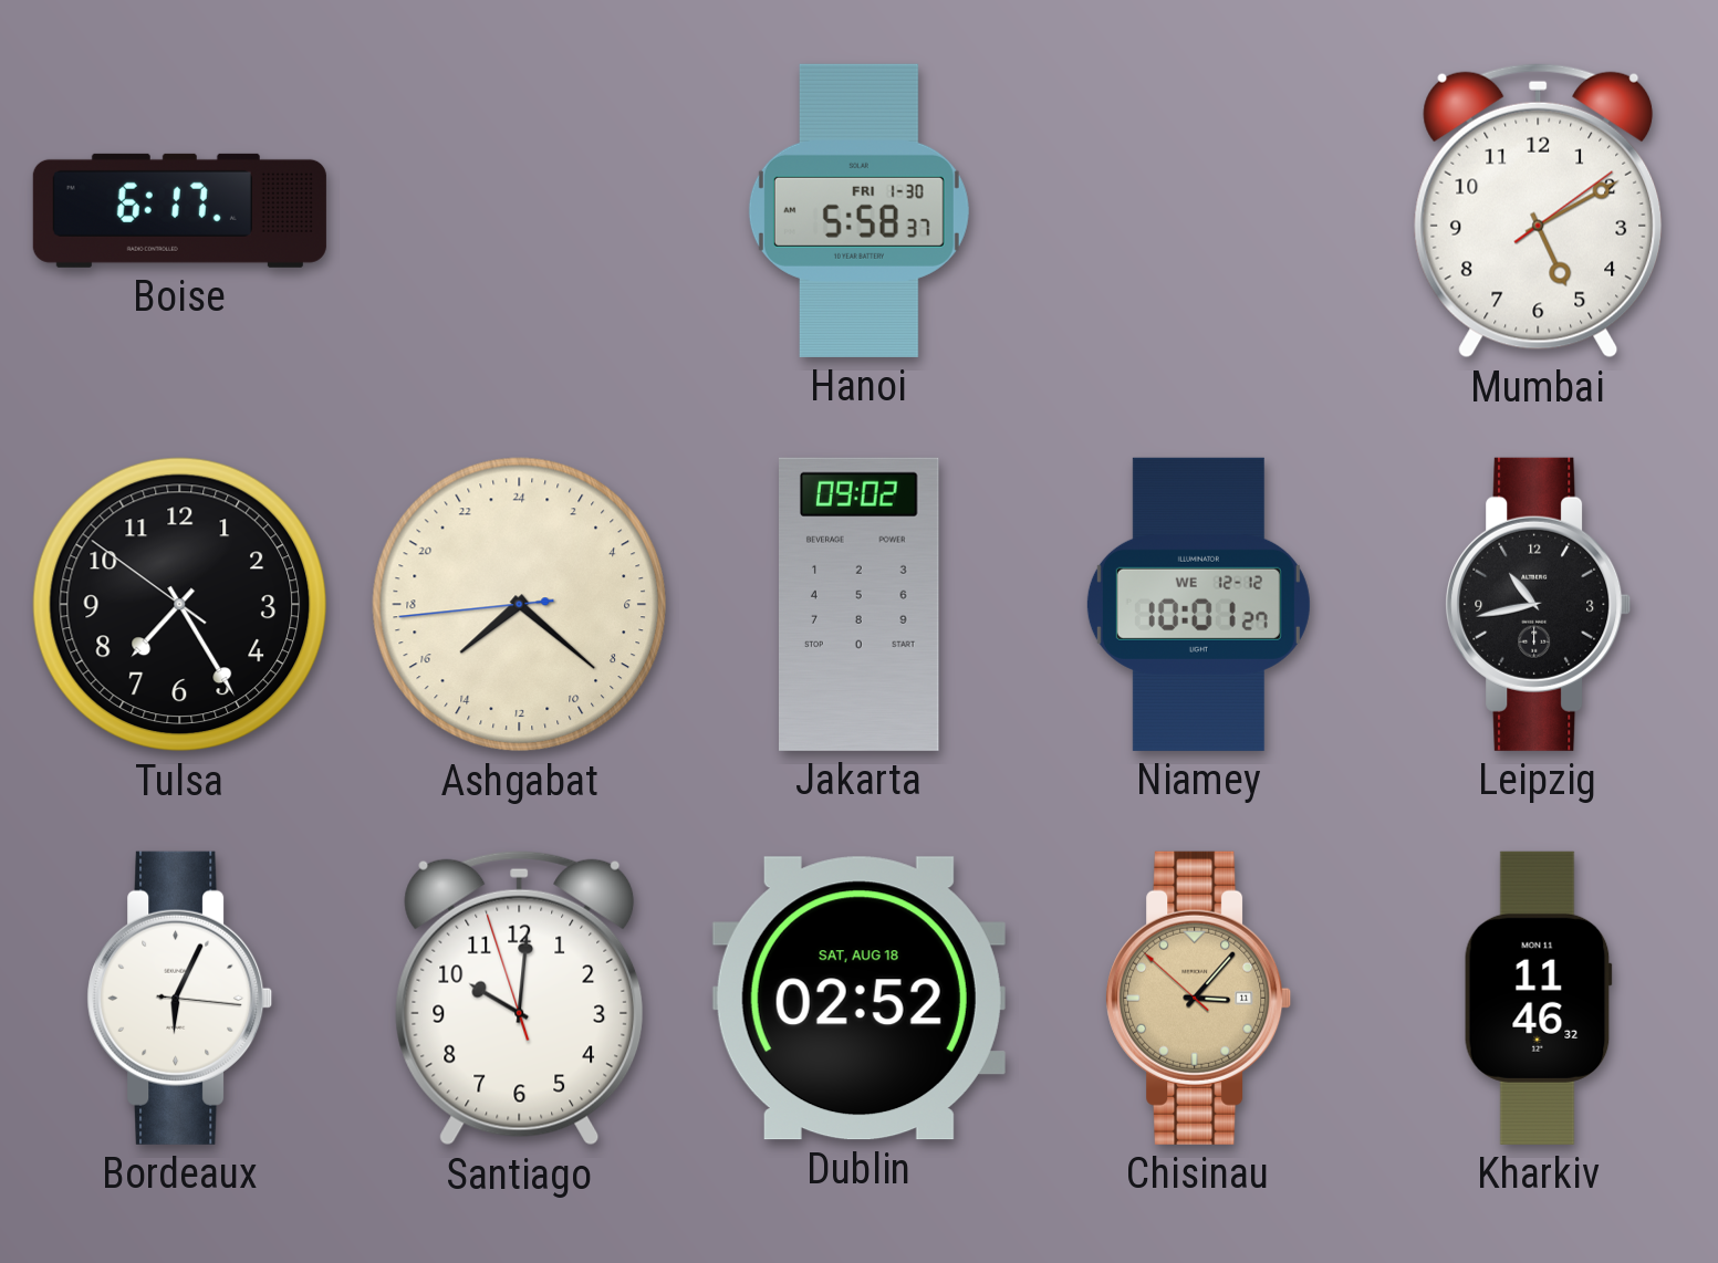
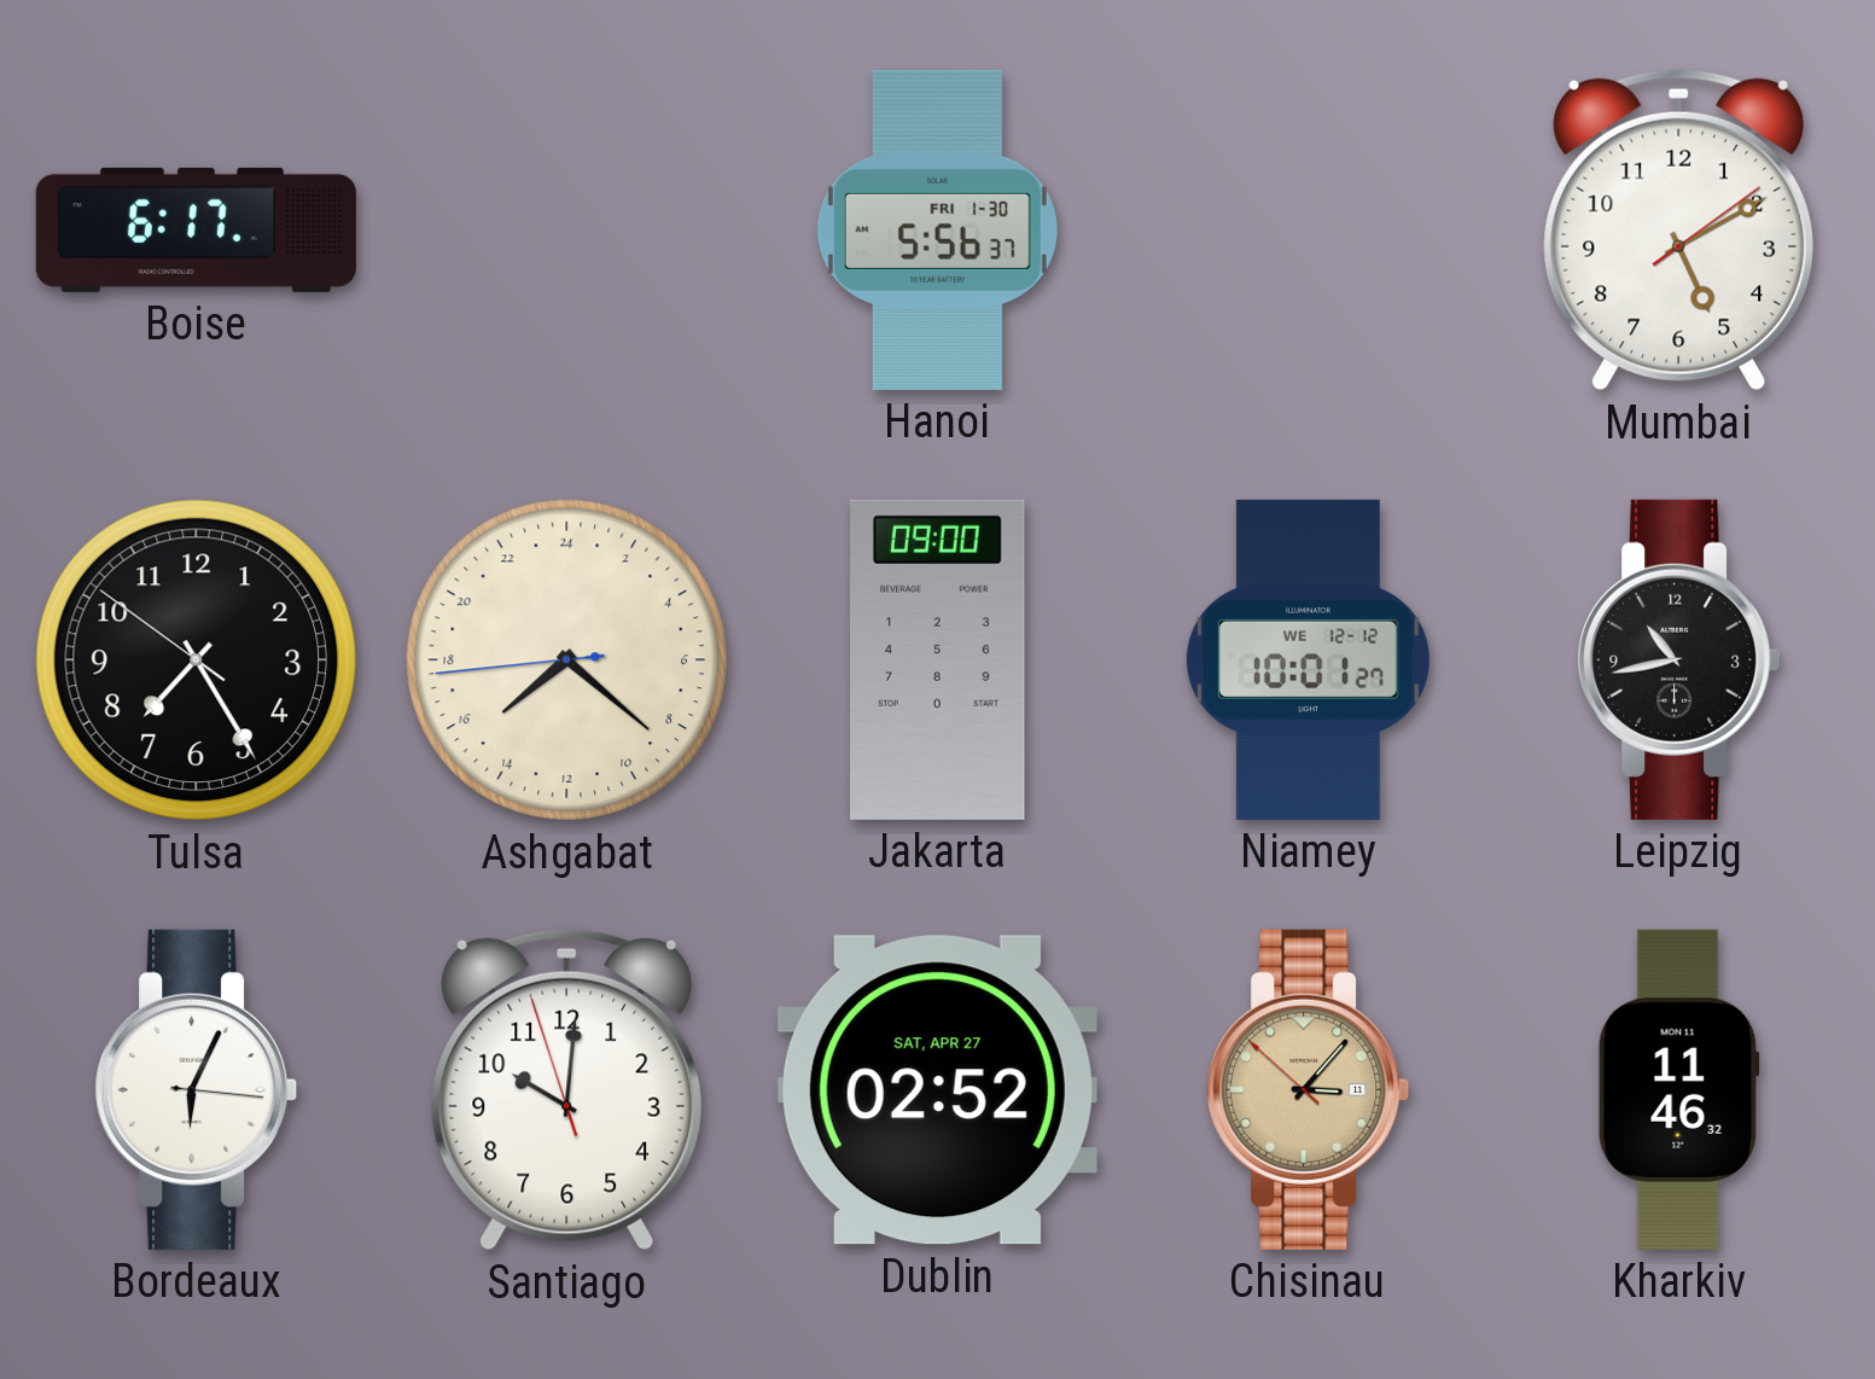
Hanoi: 5:58 -> 5:56
Jakarta: 09:02 -> 09:00
Dublin date: SAT, AUG 18 -> SAT, APR 27
